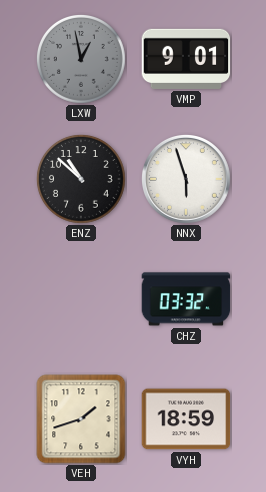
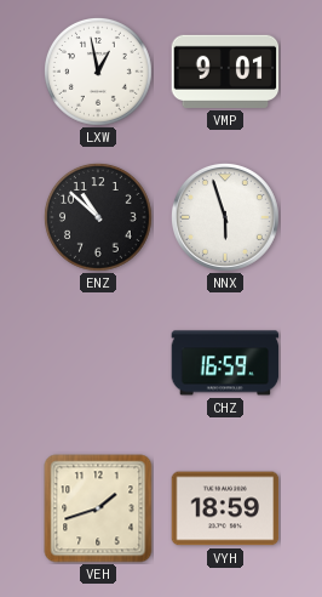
LXW dial: grey -> white
CHZ: 03:32 -> 16:59
